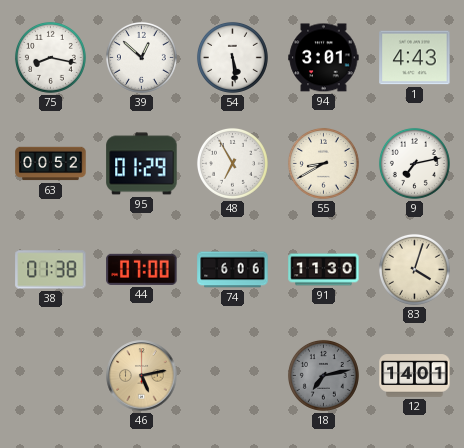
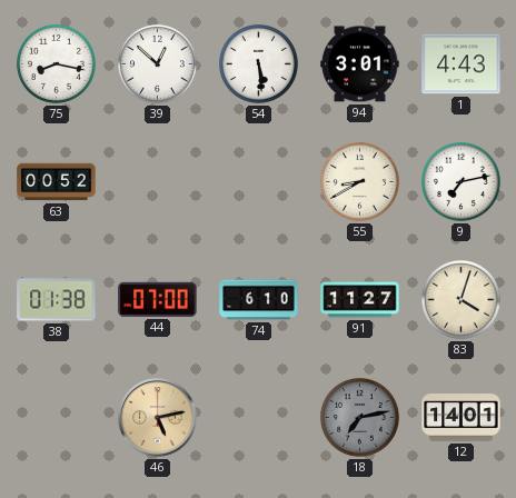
95: 01:29 -> none
48: 6:55 -> none
74: 6:06 -> 6:10
91: 11:30 -> 11:27
